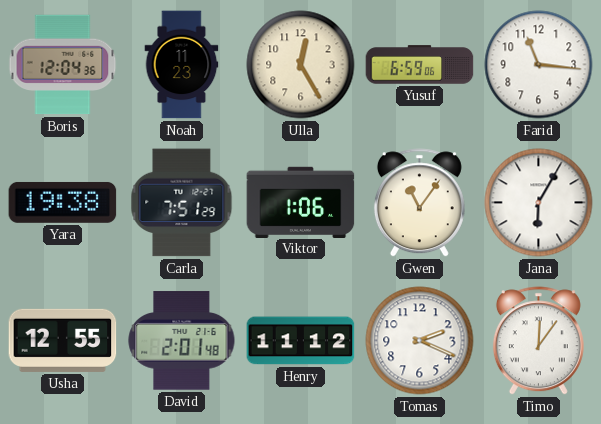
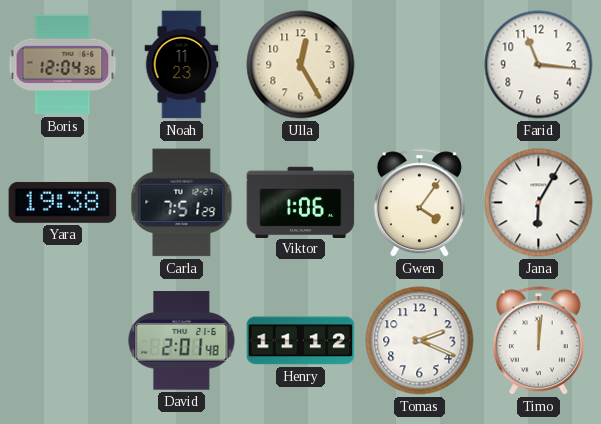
Yusuf: 6:59 -> none
Gwen: 11:06 -> 4:06
Usha: 12:55 -> none
Timo: 12:06 -> 12:01
